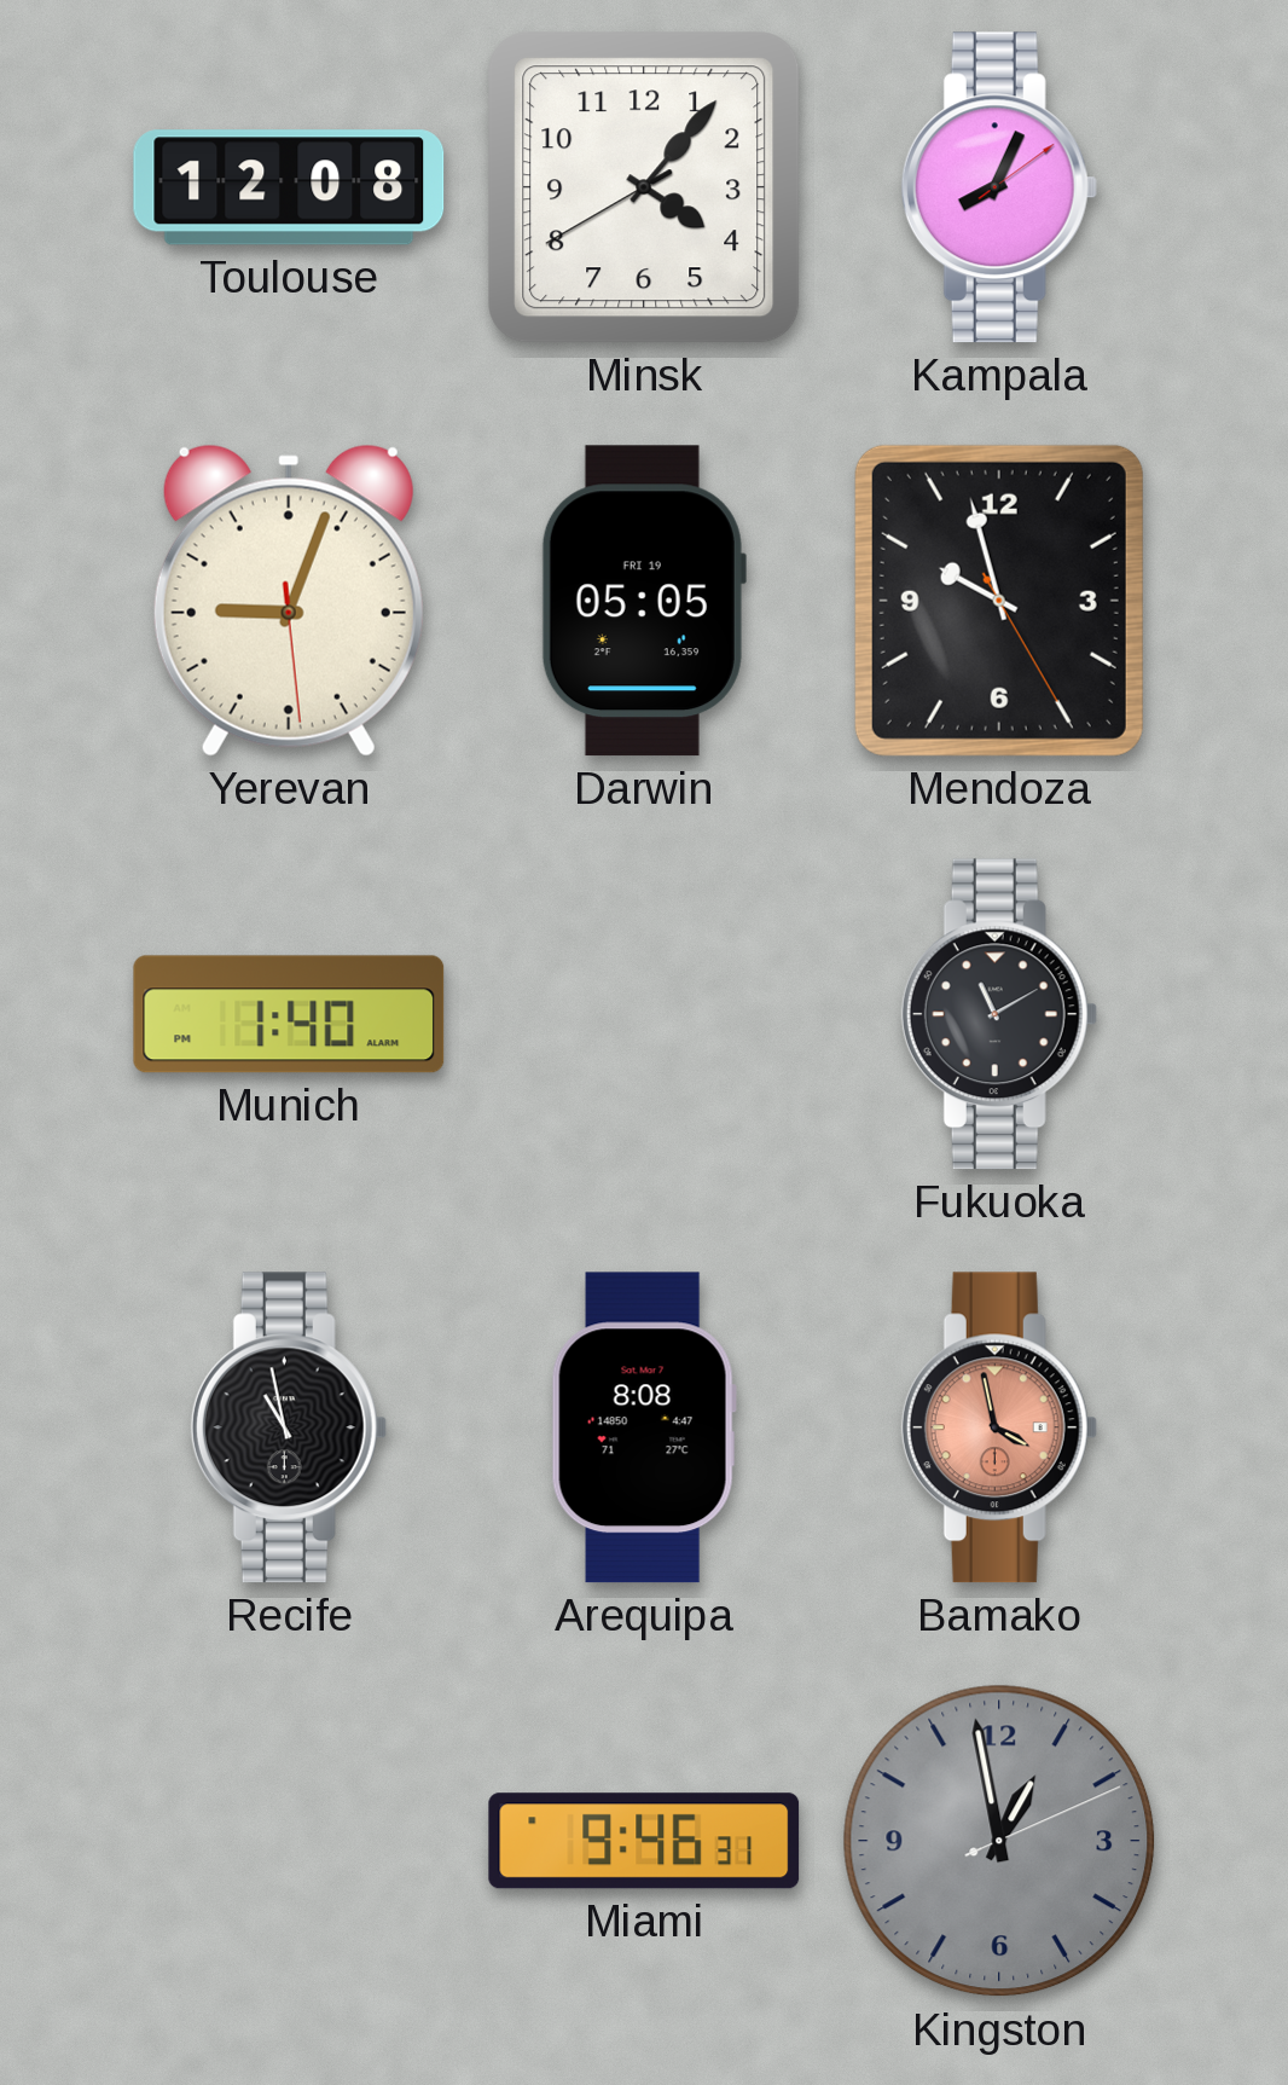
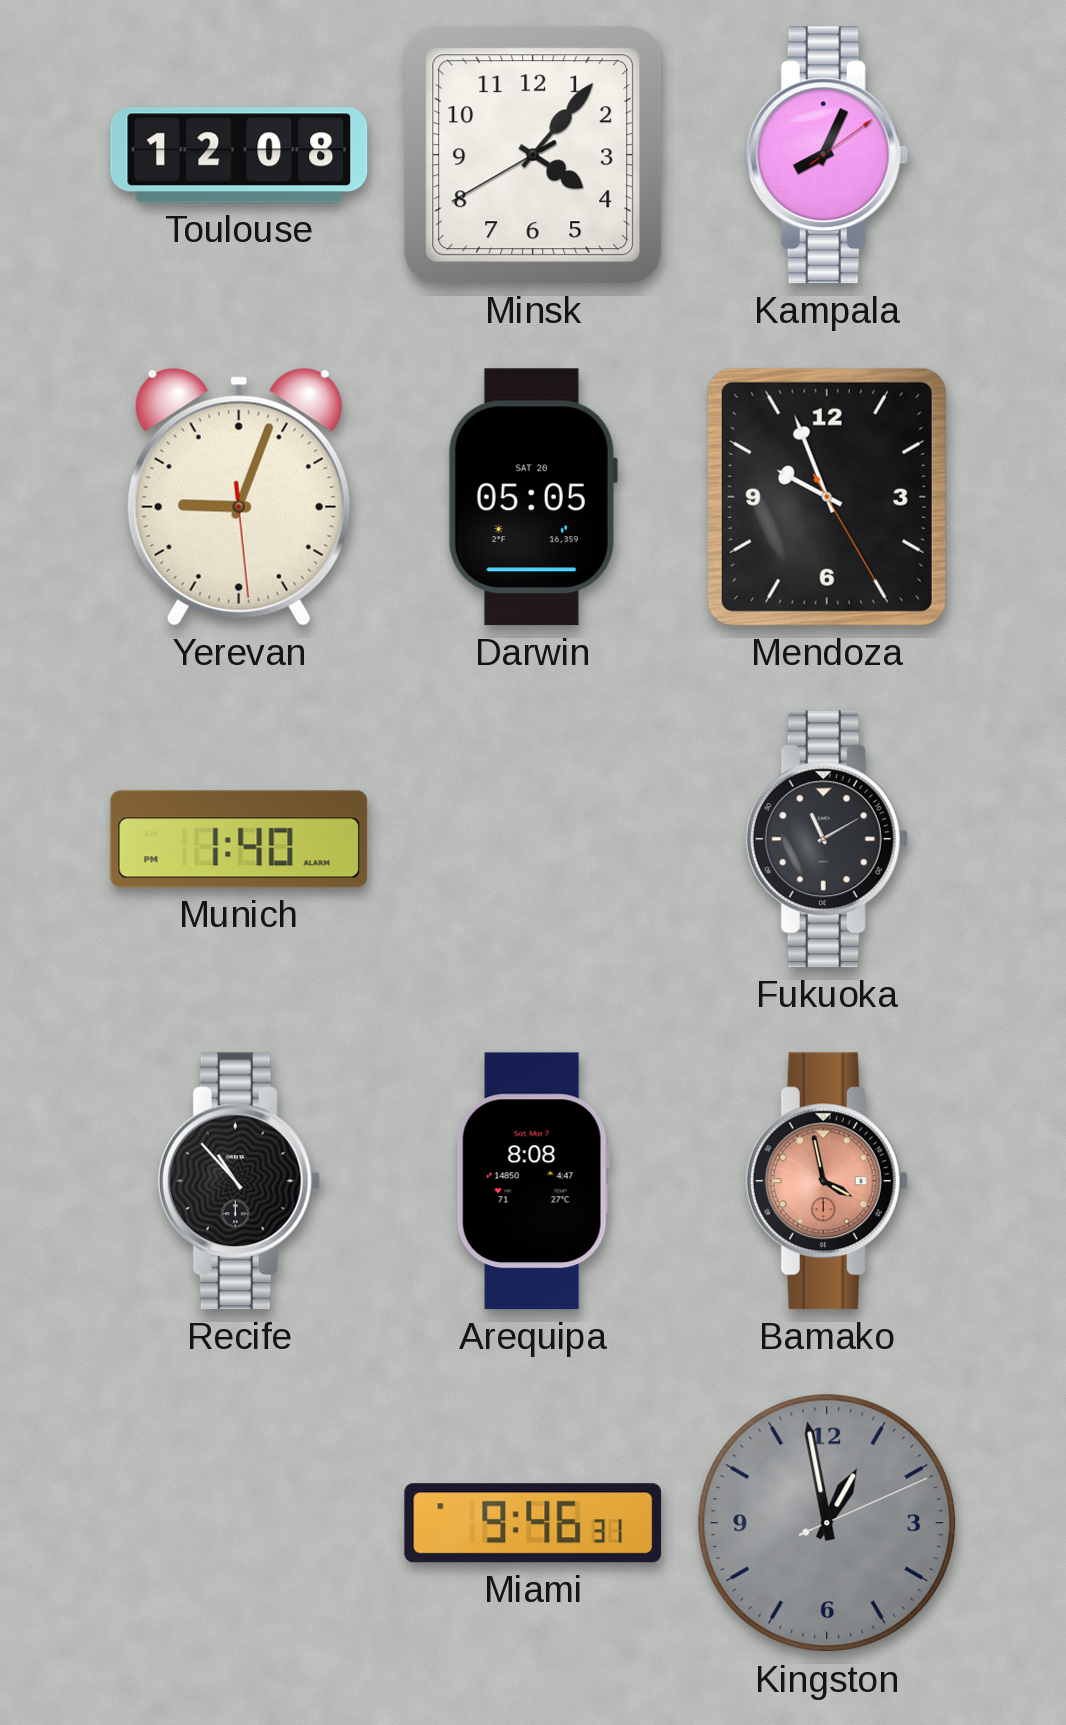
Darwin date: FRI 19 -> SAT 20
Mendoza: 9:57 -> 9:56
Recife: 10:58 -> 10:53
